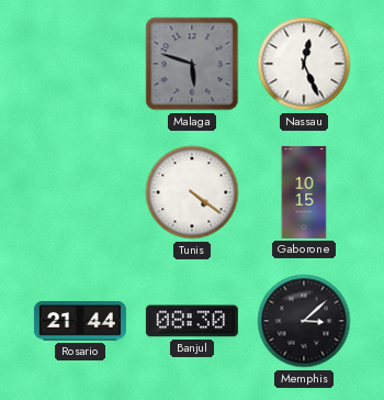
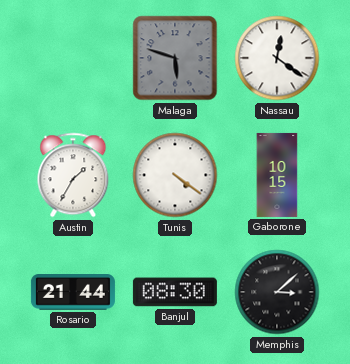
Nassau: 12:26 -> 12:21
Austin: none -> 1:35
